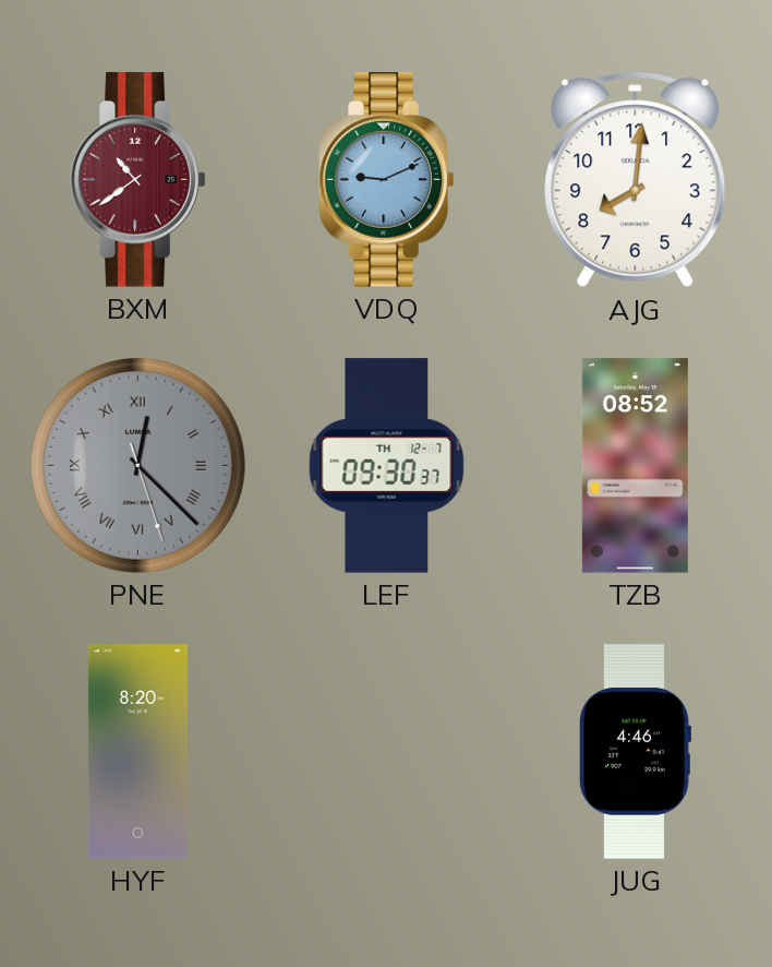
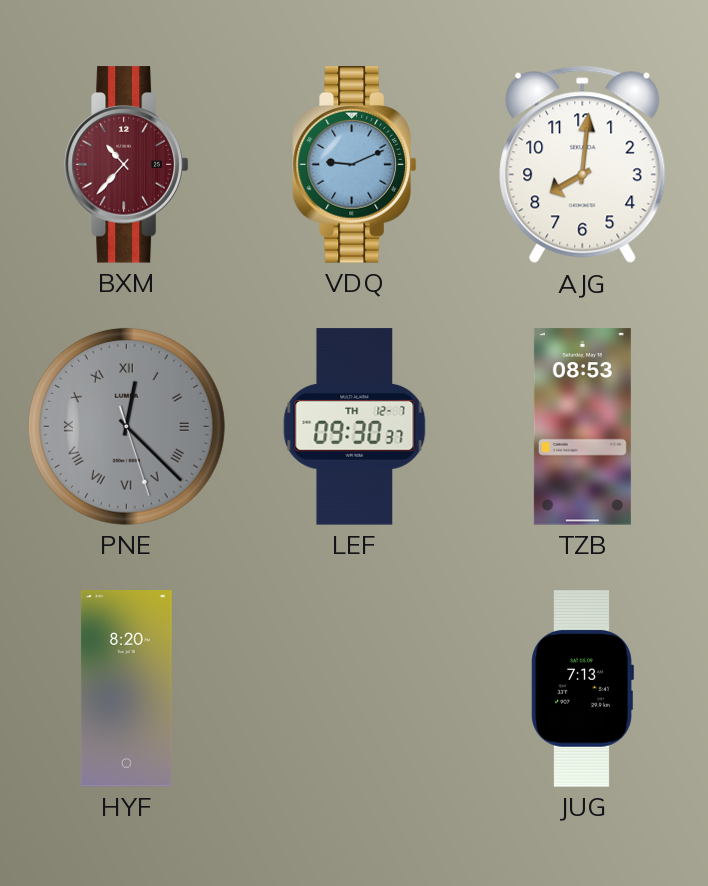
BXM: 10:39 -> 10:37
TZB: 08:52 -> 08:53
JUG: 4:46 -> 7:13
